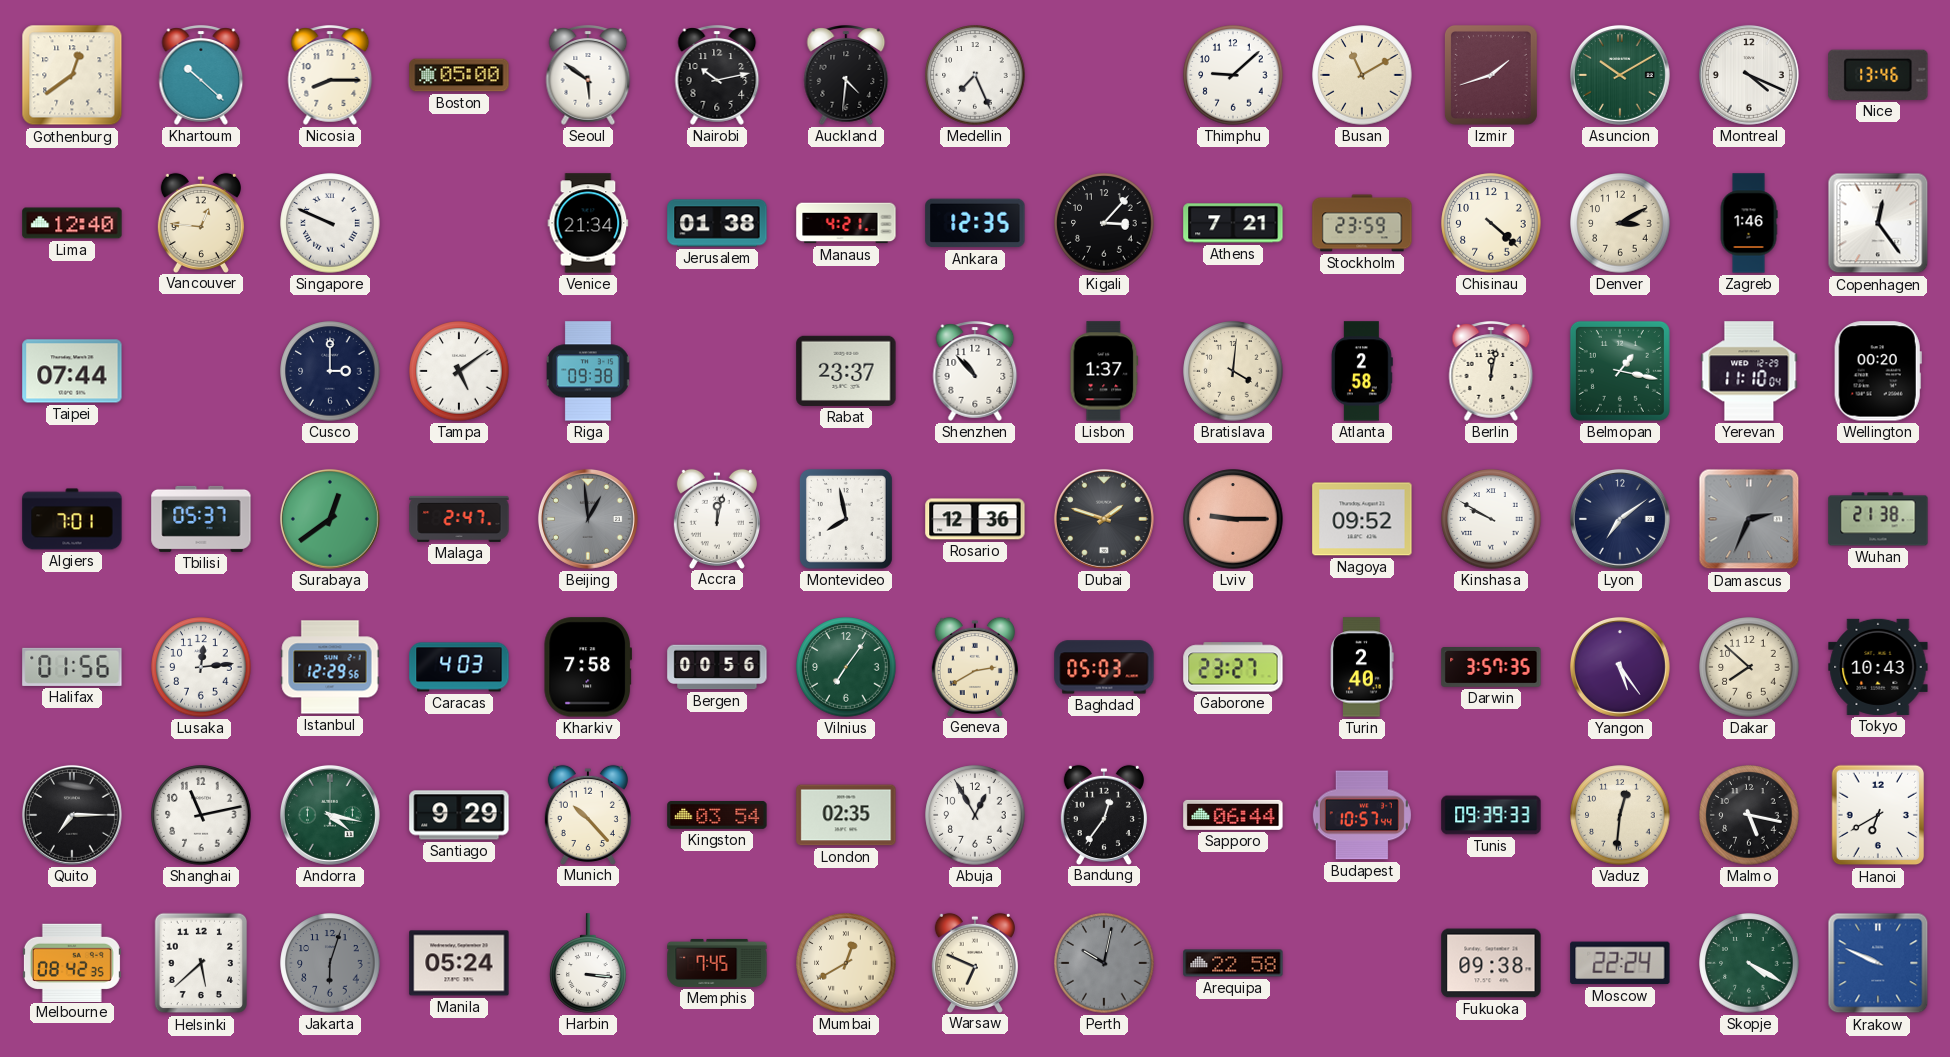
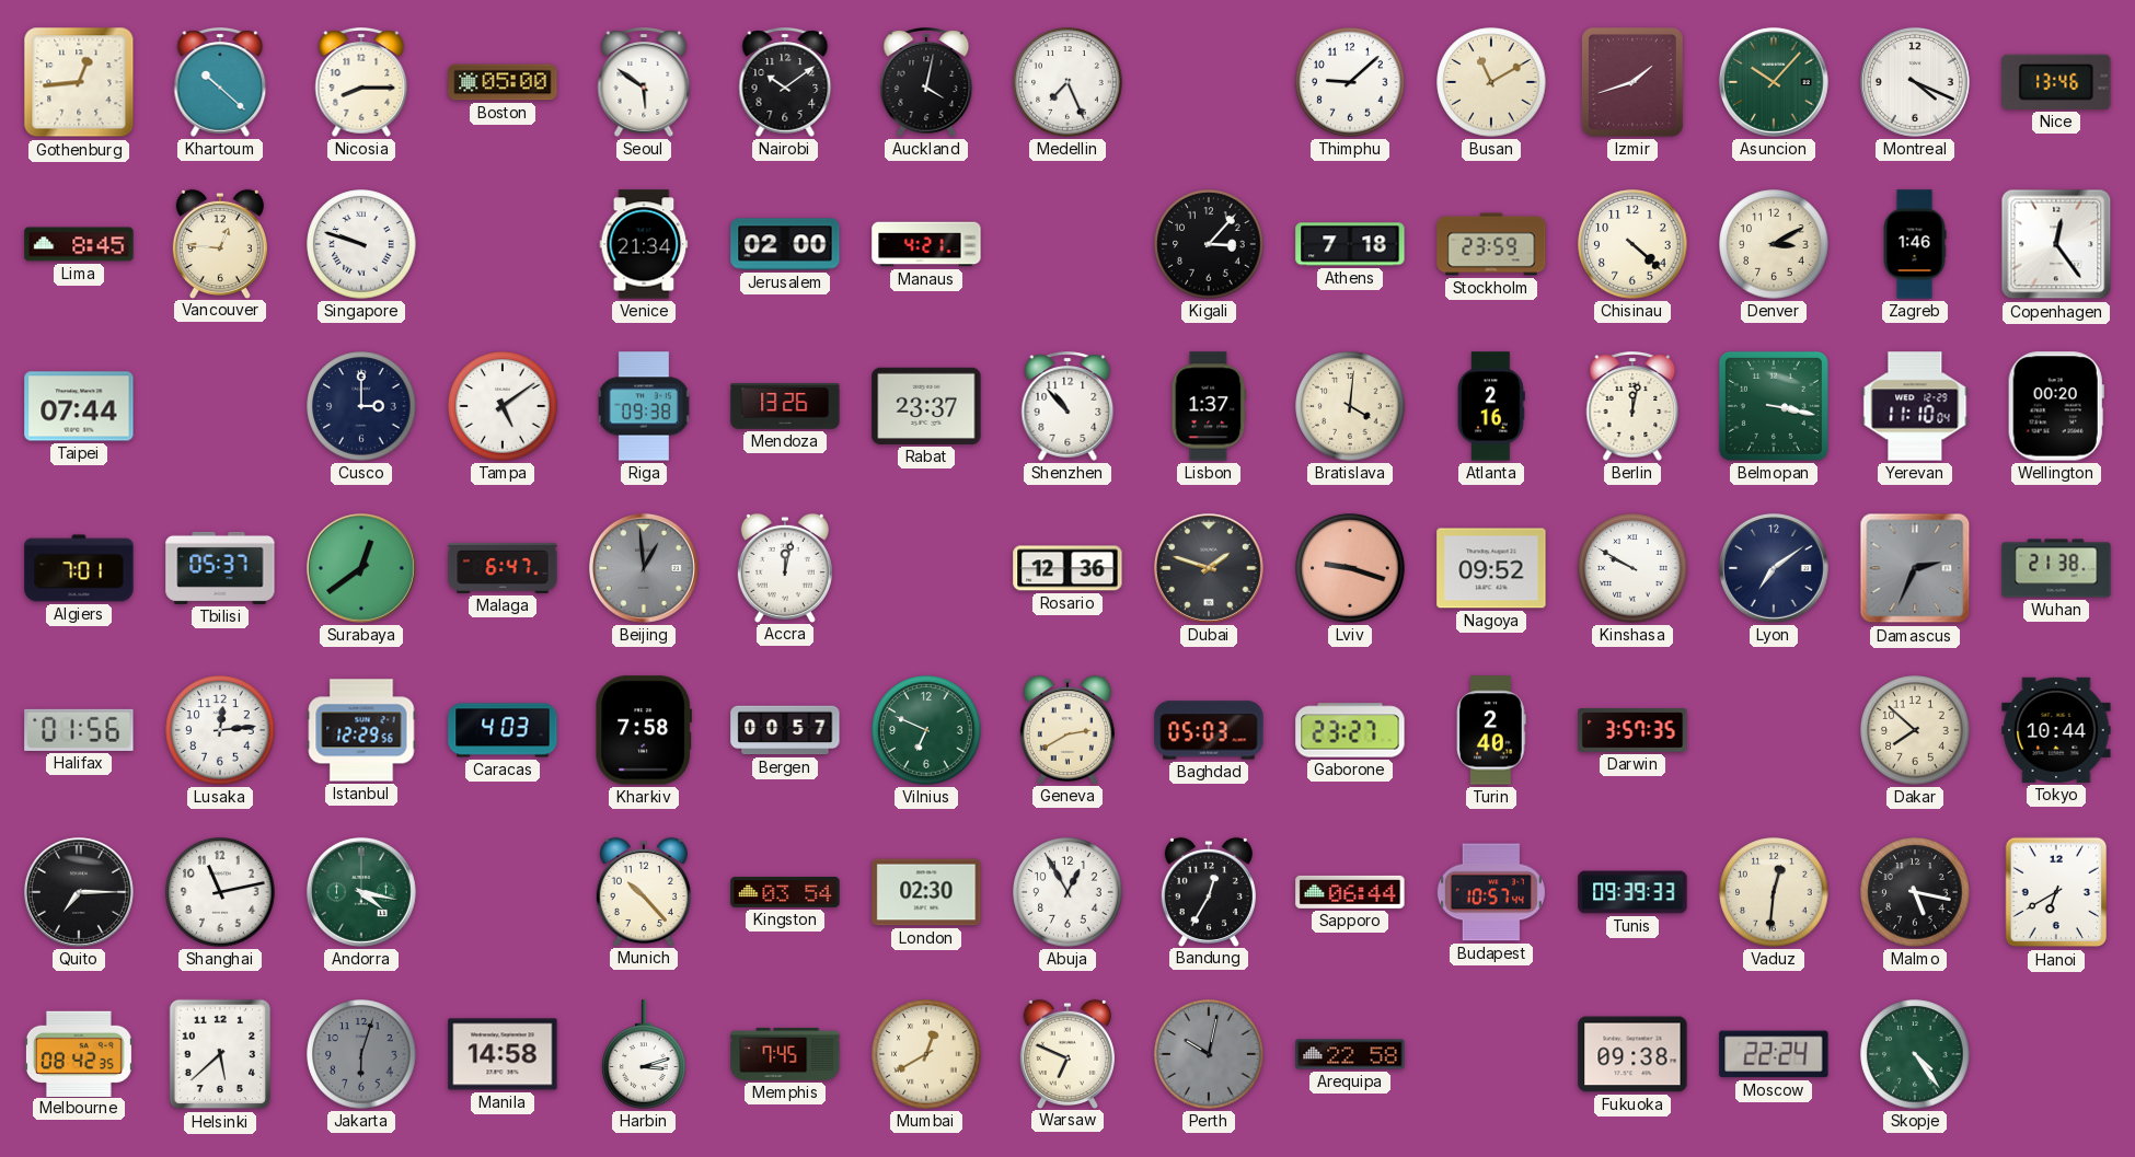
Gothenburg: 12:39 -> 12:44
Nairobi: 10:13 -> 10:09
Auckland: 4:31 -> 4:02
Asuncion: 10:10 -> 10:07
Lima: 12:40 -> 8:45
Singapore: 9:49 -> 9:48
Jerusalem: 01:38 -> 02:00
Ankara: 12:35 -> none
Athens: 7:21 -> 7:18
Mendoza: none -> 13:26
Atlanta: 2:58 -> 2:16
Belmopan: 1:17 -> 3:17
Malaga: 2:47 -> 6:47
Montevideo: 7:58 -> none
Lviv: 9:15 -> 9:18
Bergen: 00:56 -> 00:57
Vilnius: 7:06 -> 6:49
Yangon: 5:24 -> none
Tokyo: 10:43 -> 10:44
Santiago: 9:29 -> none
London: 02:35 -> 02:30
Bandung: 12:36 -> 12:35
Manila: 05:24 -> 14:58
Harbin: 3:16 -> 3:12
Skopje: 4:20 -> 4:24
Krakow: 9:49 -> none
